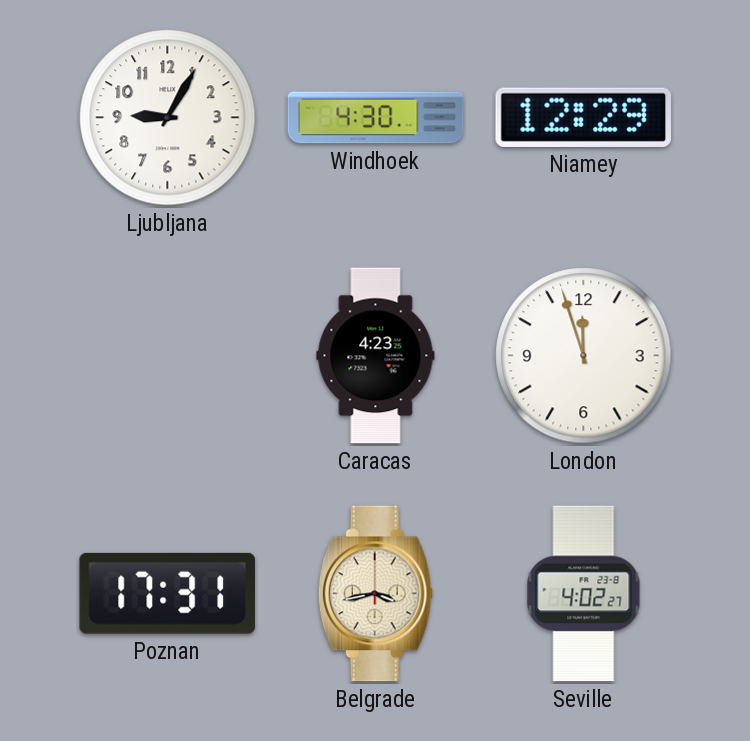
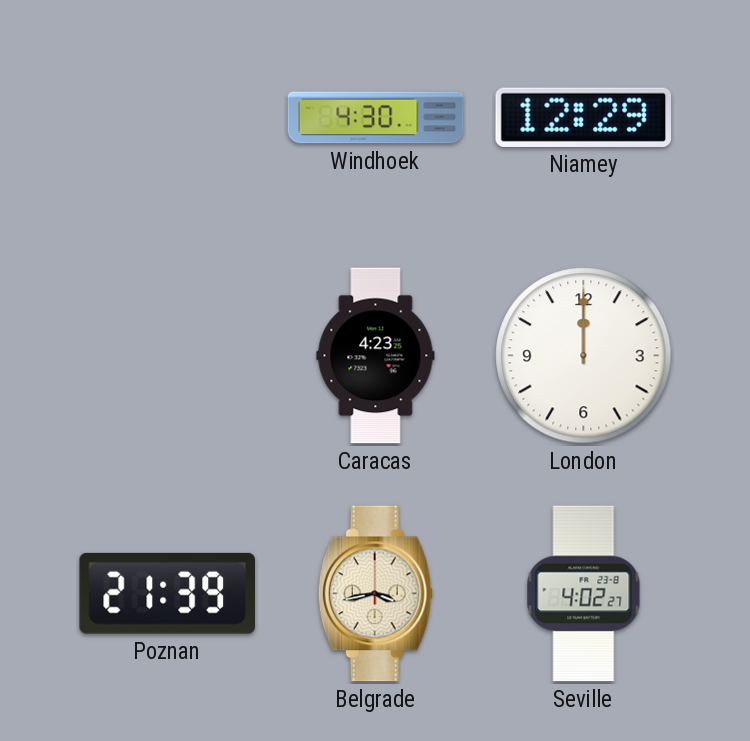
Ljubljana: 9:05 -> none
London: 11:57 -> 12:00
Poznan: 17:31 -> 21:39
